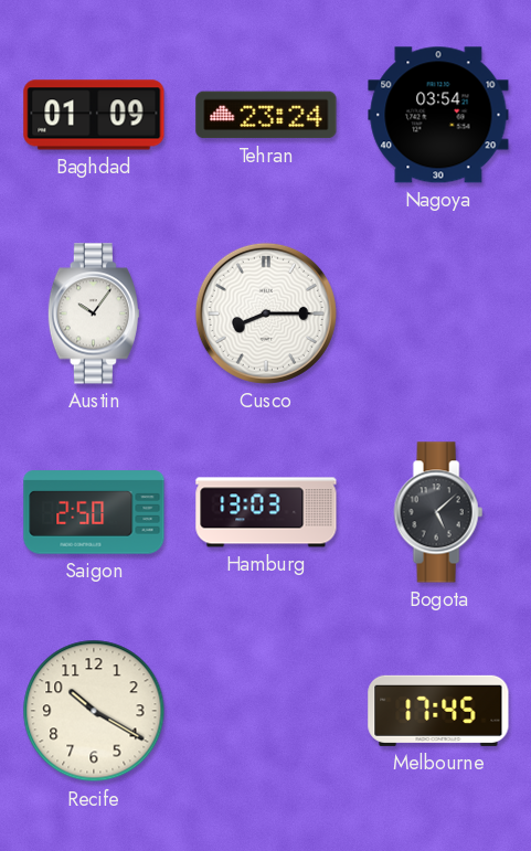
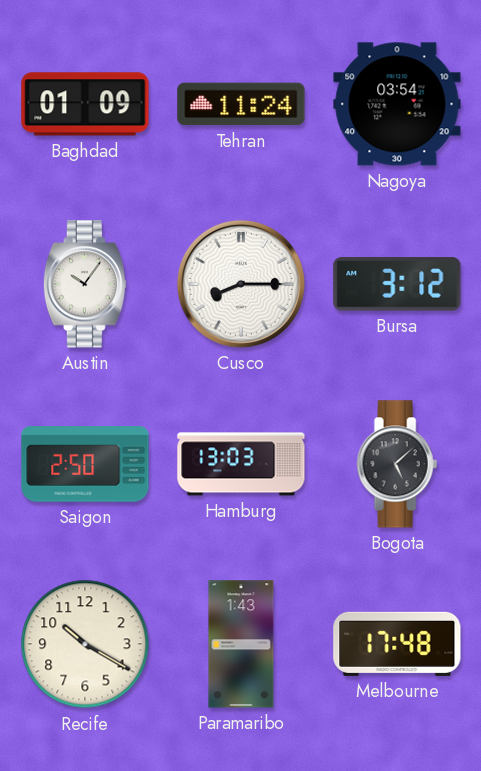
Tehran: 23:24 -> 11:24
Bursa: none -> 3:12
Paramaribo: none -> 1:43
Melbourne: 17:45 -> 17:48
